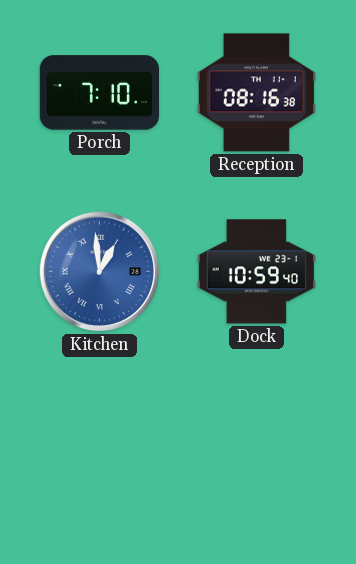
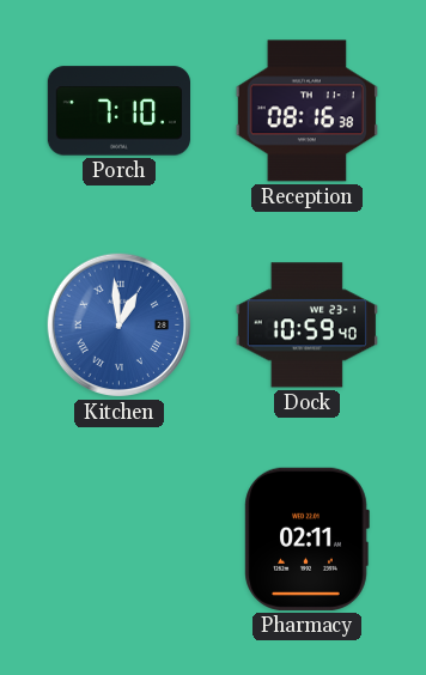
Pharmacy: none -> 02:11
